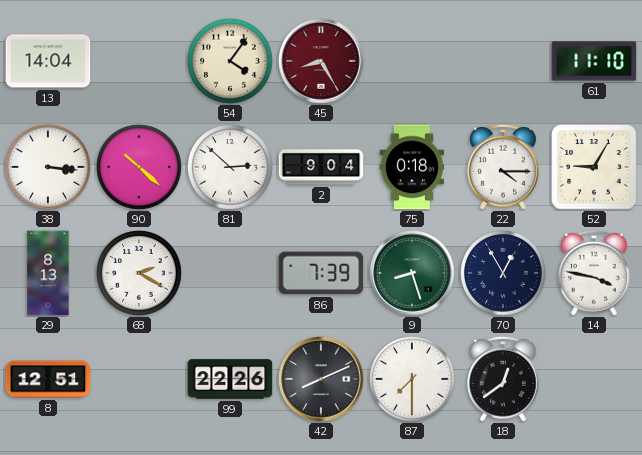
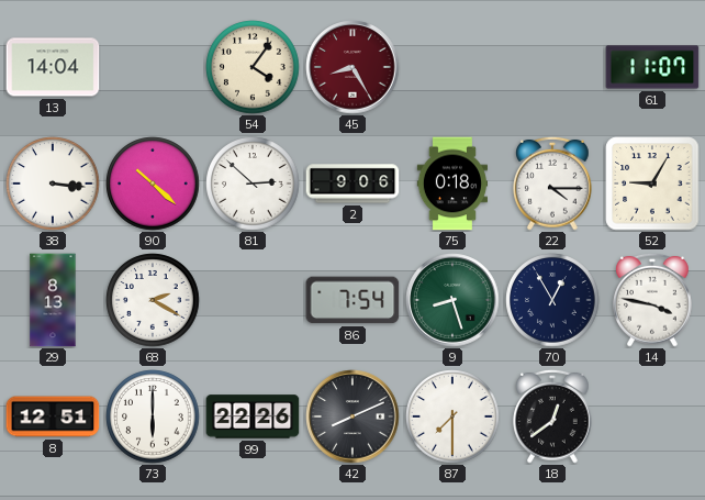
61: 11:10 -> 11:07
2: 9:04 -> 9:06
86: 7:39 -> 7:54
73: none -> 6:00
